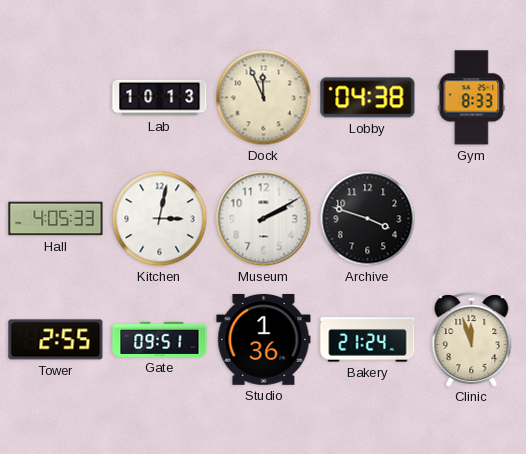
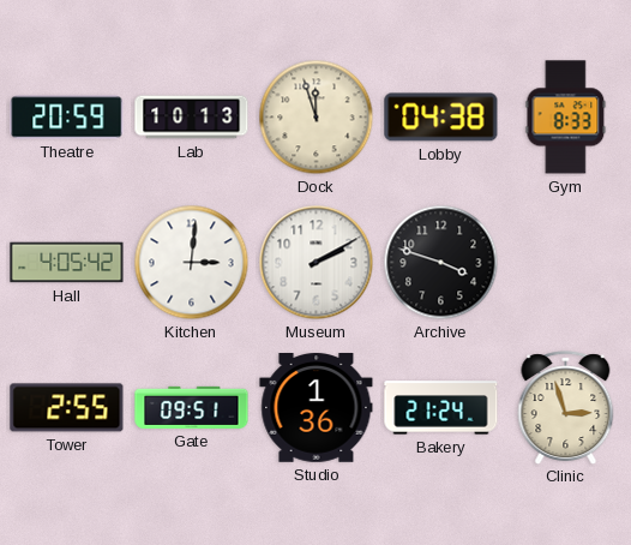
Theatre: none -> 20:59
Dock: 11:56 -> 11:57
Hall: 4:05:33 -> 4:05:42
Kitchen: 3:02 -> 3:01
Clinic: 11:57 -> 2:57
